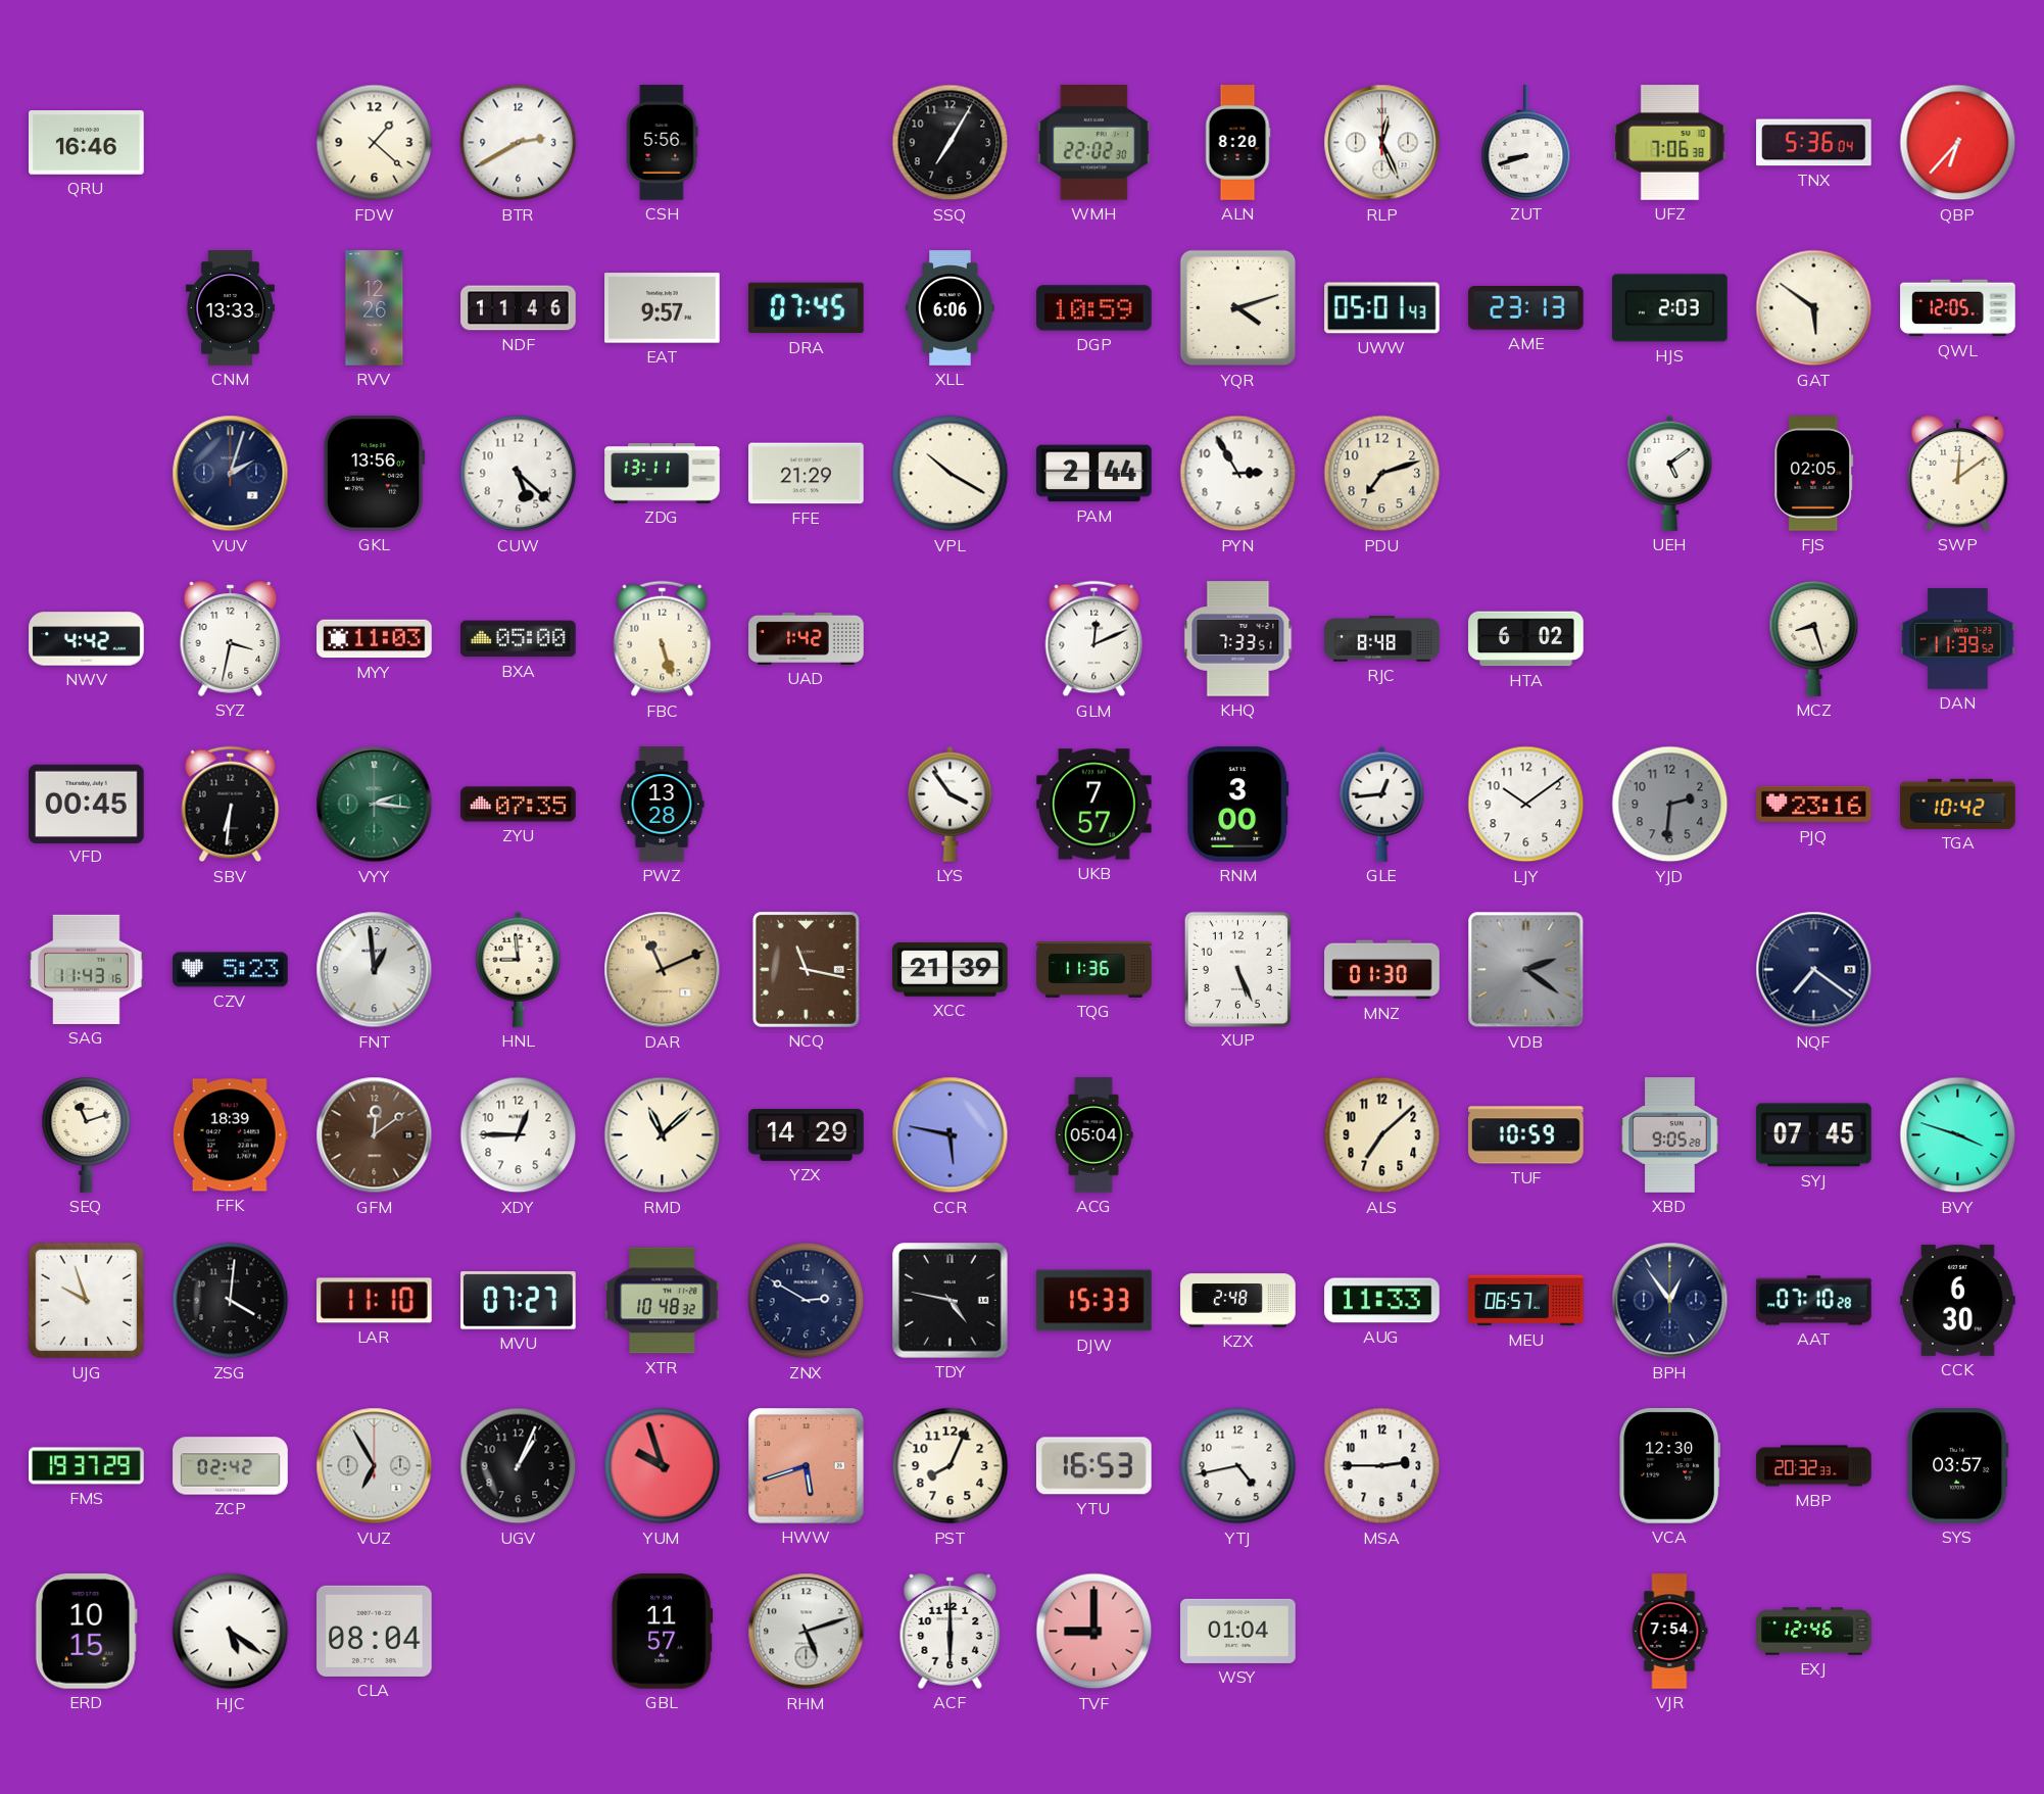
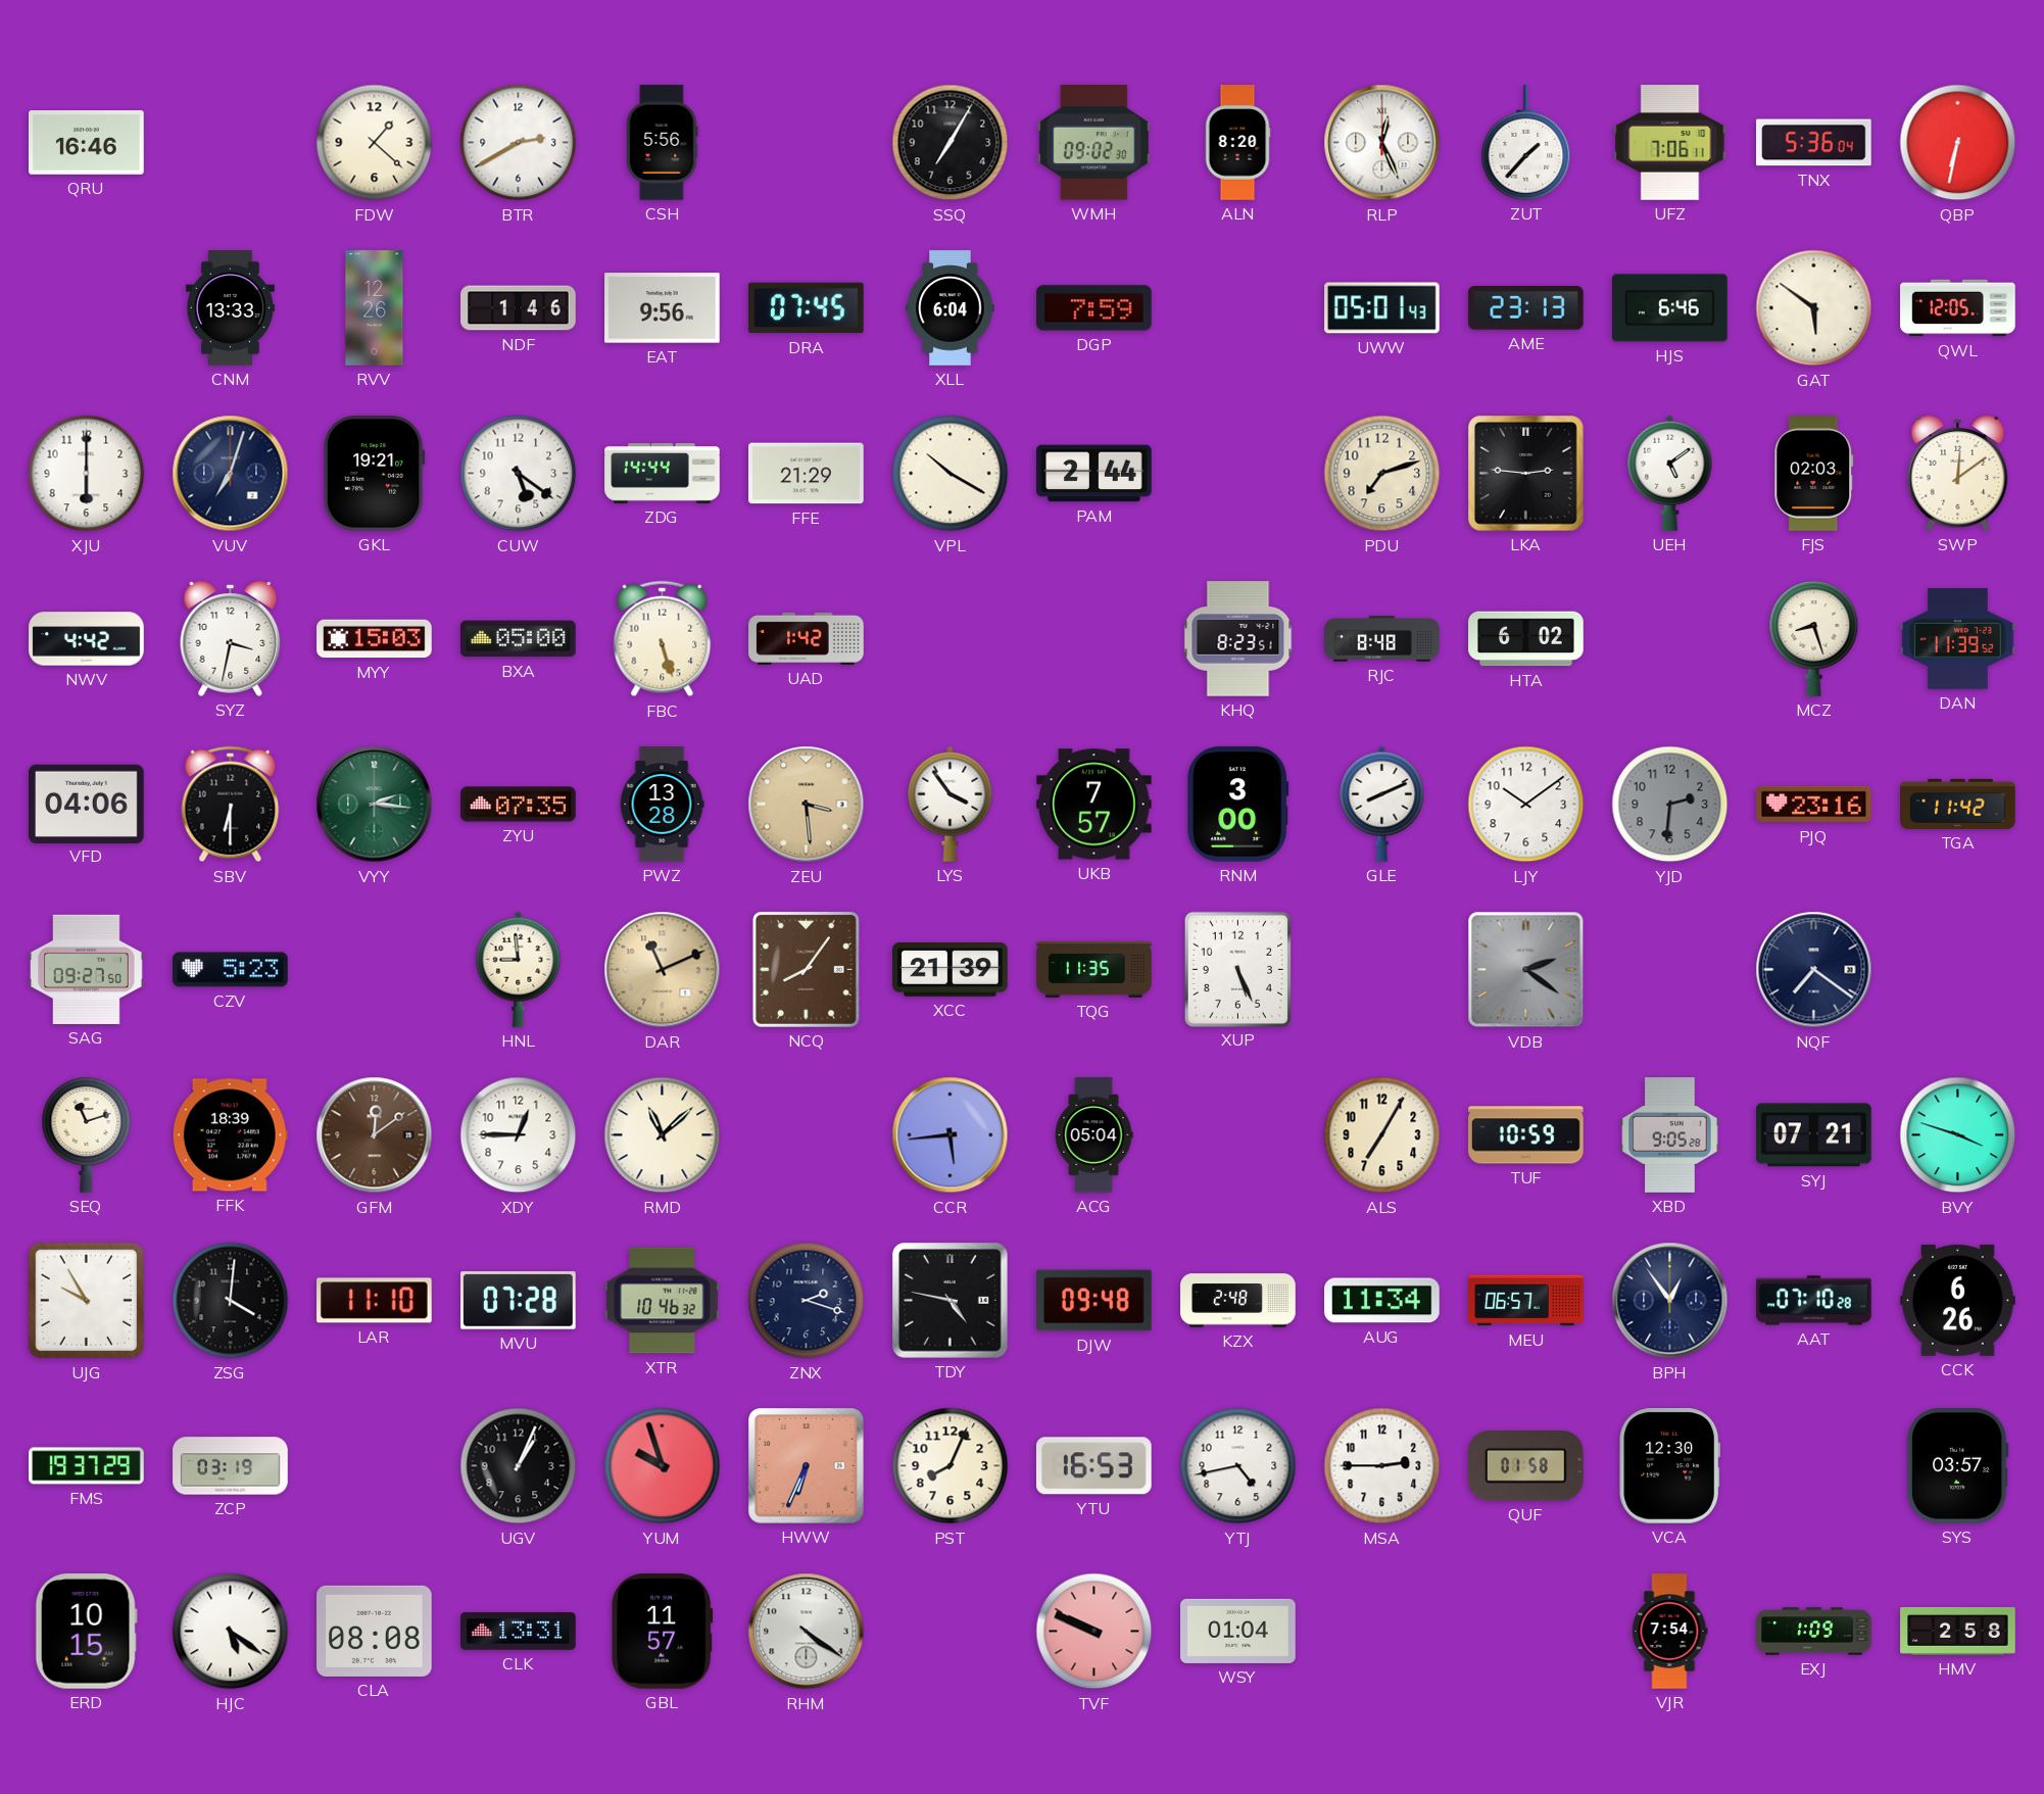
WMH: 22:02 -> 09:02
ZUT: 8:42 -> 1:37
UFZ: 7:06:38 -> 7:06:11
QBP: 6:37 -> 6:32
NDF: 11:46 -> 1:46
EAT: 9:57 -> 9:56
XLL: 6:06 -> 6:04
DGP: 10:59 -> 7:59
YQR: 4:12 -> none
HJS: 2:03 -> 6:46
XJU: none -> 6:00
VUV: 2:03 -> 7:03
GKL: 13:56 -> 19:21
CUW: 5:22 -> 5:21
ZDG: 13:11 -> 14:44
PYN: 2:55 -> none
LKA: none -> 2:46
FJS: 02:05 -> 02:03
MYY: 11:03 -> 15:03
GLM: 12:11 -> none
KHQ: 7:33 -> 8:23
VFD: 00:45 -> 04:06
SBV: 6:31 -> 6:30
ZEU: none -> 3:29
GLE: 12:44 -> 8:11
TGA: 10:42 -> 11:42
SAG: 11:43 -> 09:27
FNT: 12:59 -> none
NCQ: 11:17 -> 8:06
TQG: 11:36 -> 11:35
MNZ: 01:30 -> none
YZX: 14:29 -> none
CCR: 5:47 -> 5:44
ALS: 7:08 -> 7:05
SYJ: 07:45 -> 07:21
UJG: 9:57 -> 9:55
MVU: 07:27 -> 07:28
XTR: 10:48 -> 10:46
ZNX: 2:50 -> 2:18
DJW: 15:33 -> 09:48
AUG: 11:33 -> 11:34
CCK: 6:30 -> 6:26
ZCP: 02:42 -> 03:19
VUZ: 6:55 -> none
HWW: 5:42 -> 6:34
QUF: none -> 01:58
MBP: 20:32 -> none
CLA: 08:04 -> 08:08
CLK: none -> 13:31
RHM: 5:12 -> 4:21
ACF: 6:00 -> none
TVF: 9:00 -> 9:49
EXJ: 12:46 -> 1:09
HMV: none -> 2:58
